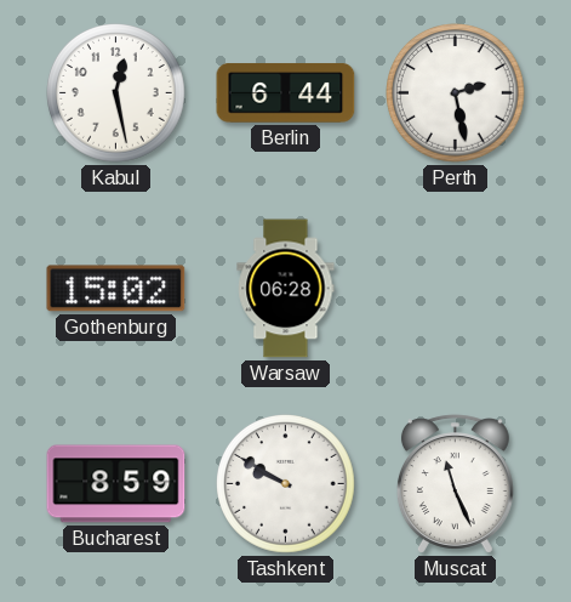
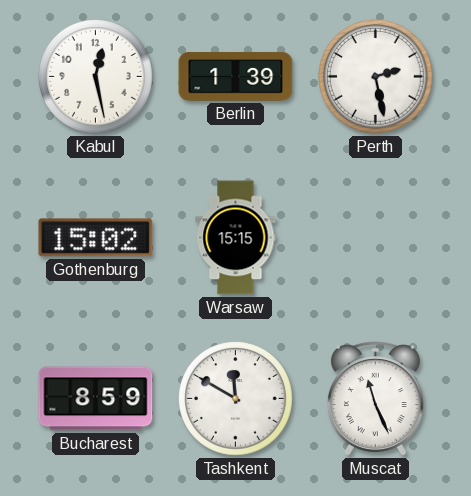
Berlin: 6:44 -> 1:39
Warsaw: 06:28 -> 15:15
Tashkent: 9:50 -> 11:50
